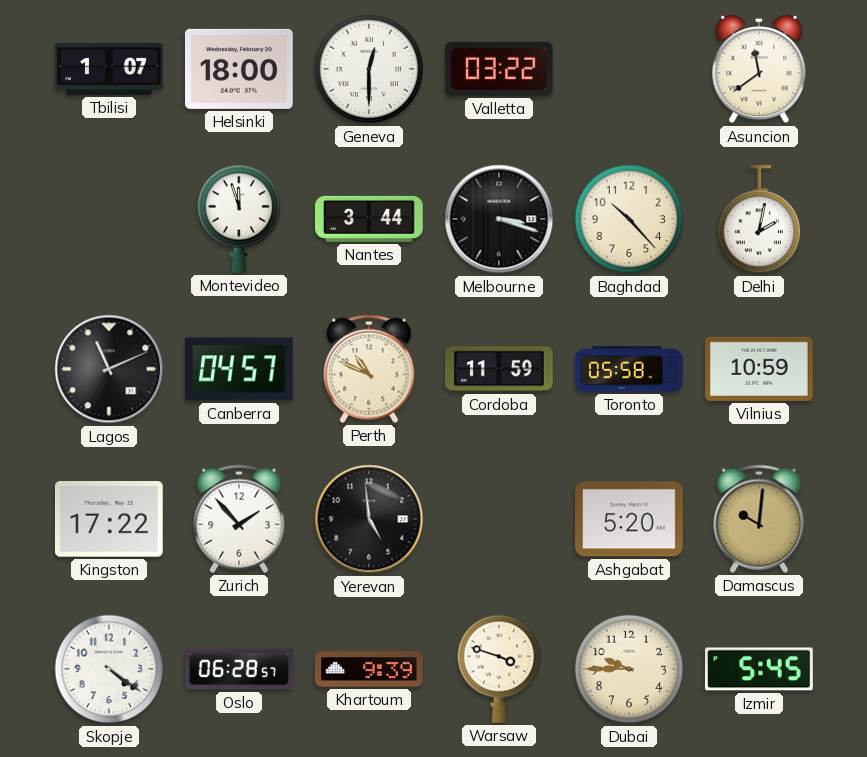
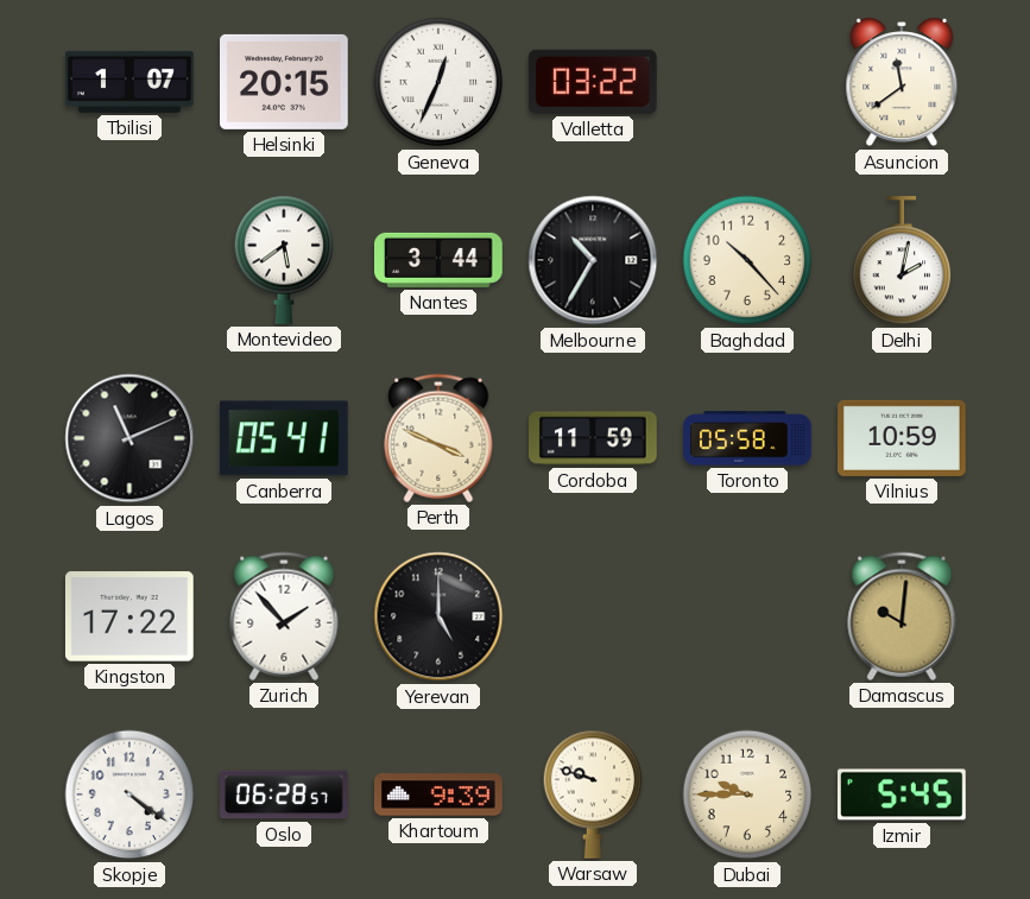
Helsinki: 18:00 -> 20:15
Geneva: 12:30 -> 12:34
Montevideo: 11:57 -> 5:39
Melbourne: 3:18 -> 10:35
Canberra: 04:57 -> 05:41
Perth: 10:49 -> 3:49
Yerevan: 4:59 -> 5:00
Ashgabat: 5:20 -> none
Warsaw: 3:48 -> 9:48
